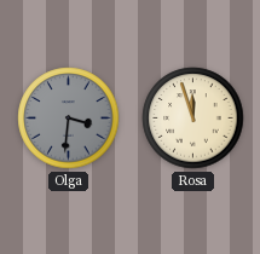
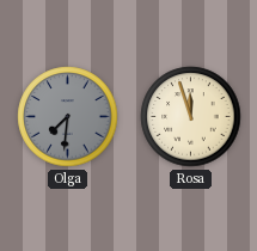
Olga: 3:31 -> 7:31
